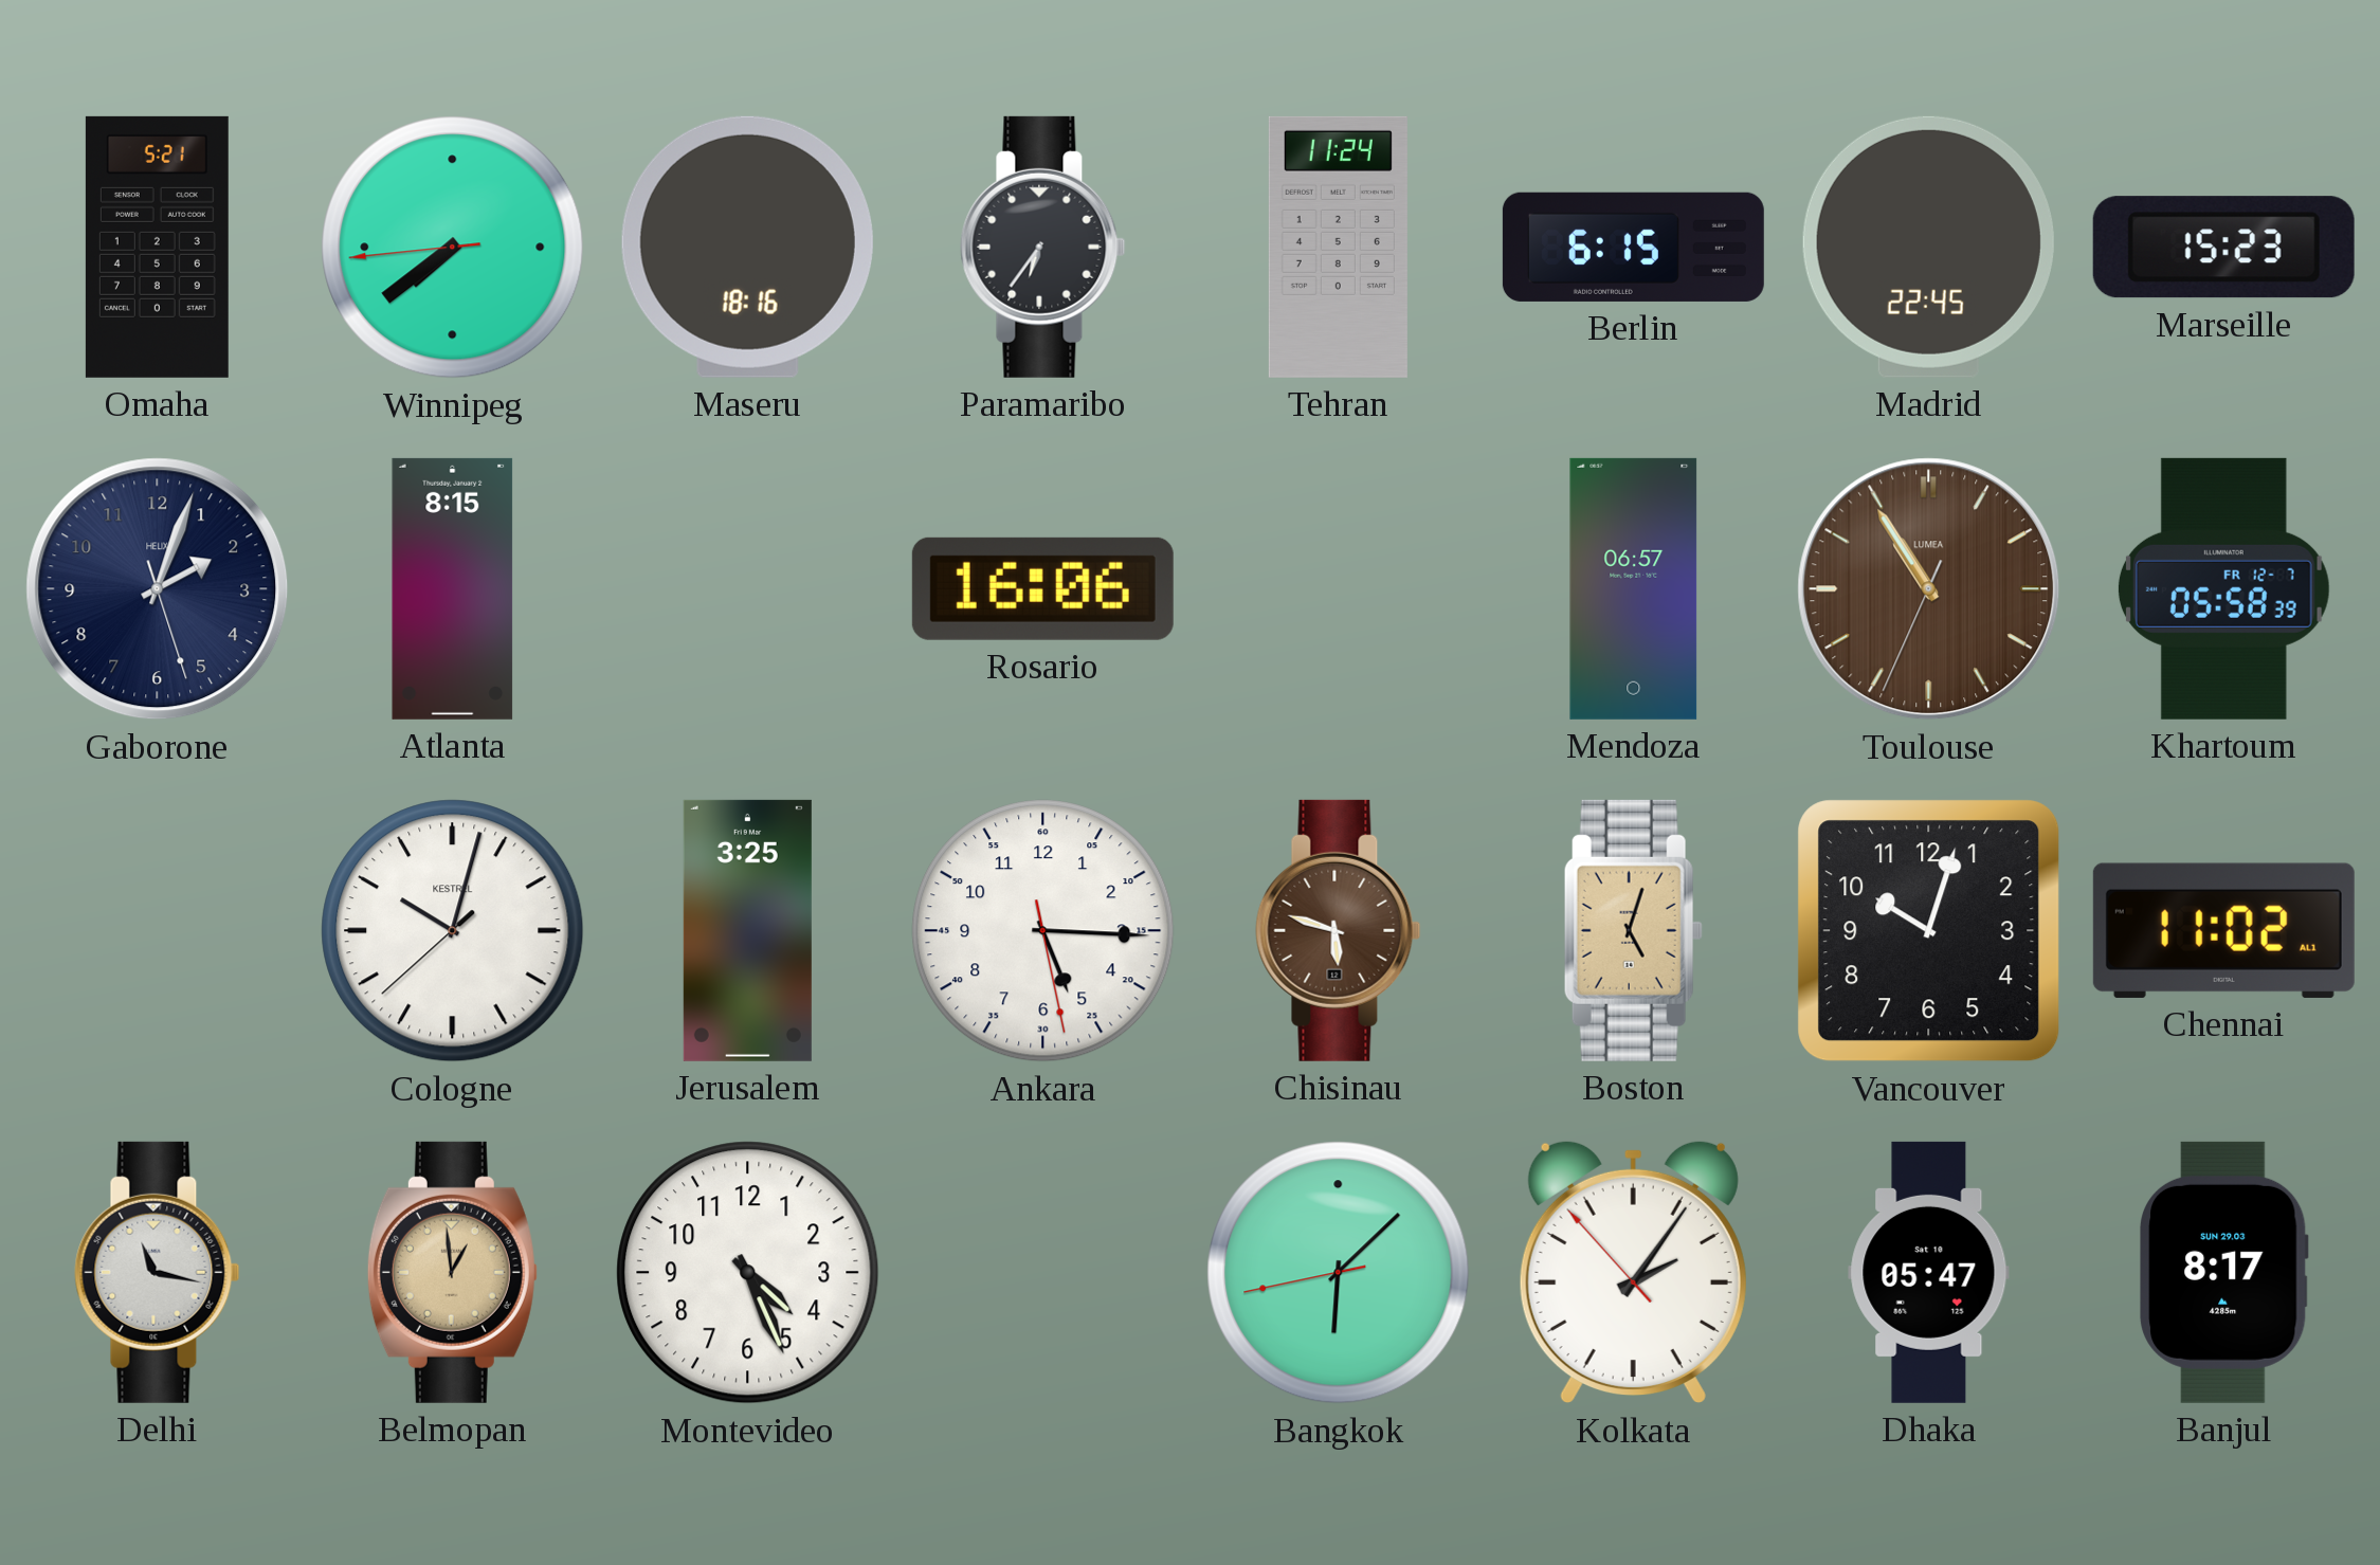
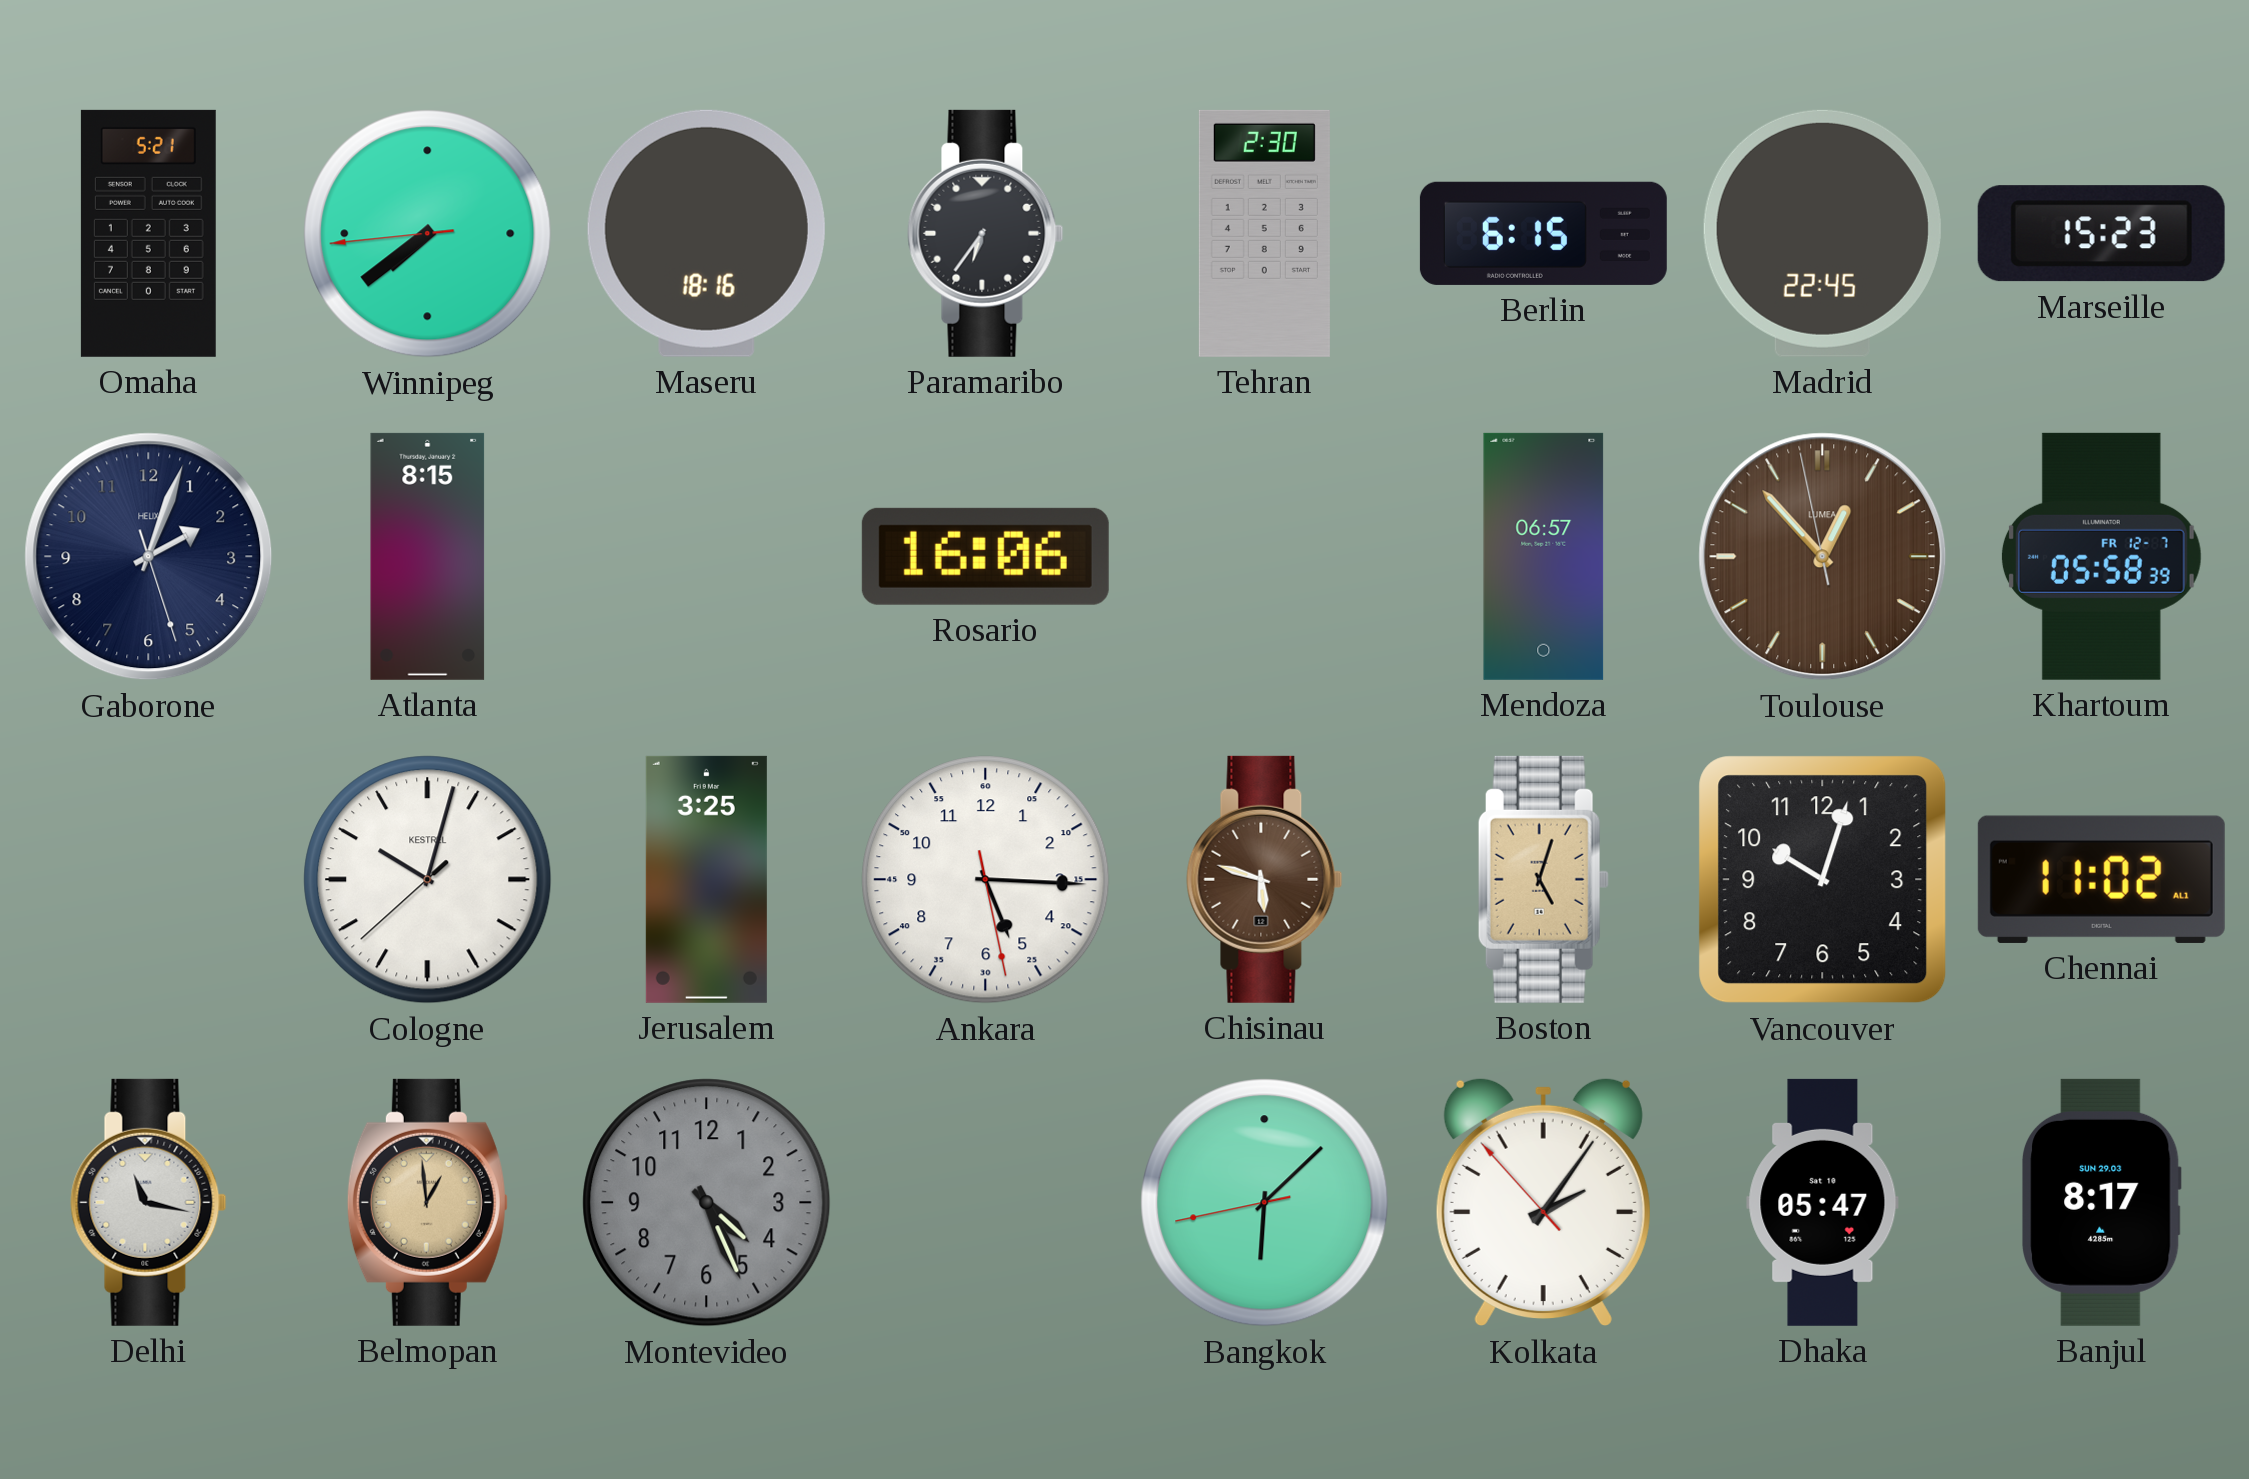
Tehran: 11:24 -> 2:30
Toulouse: 10:54 -> 12:52
Montevideo dial: white -> grey
